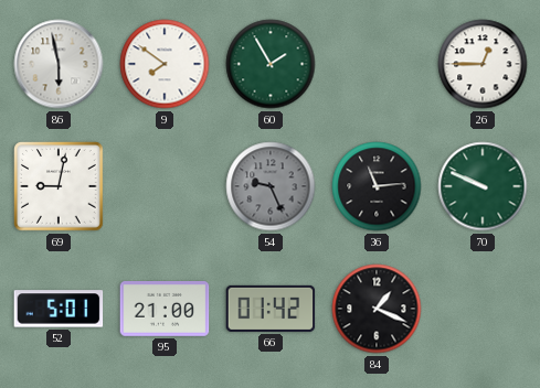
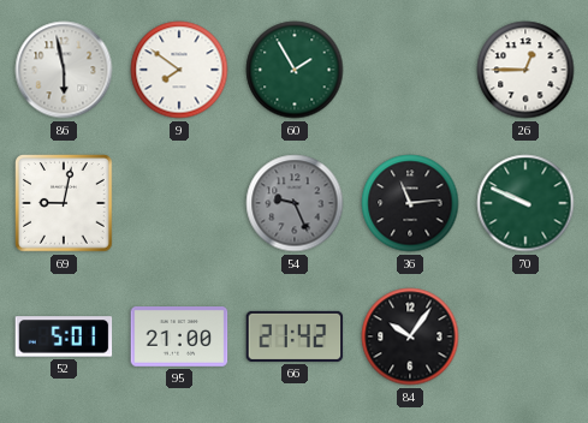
66: 01:42 -> 21:42
84: 1:19 -> 10:06
